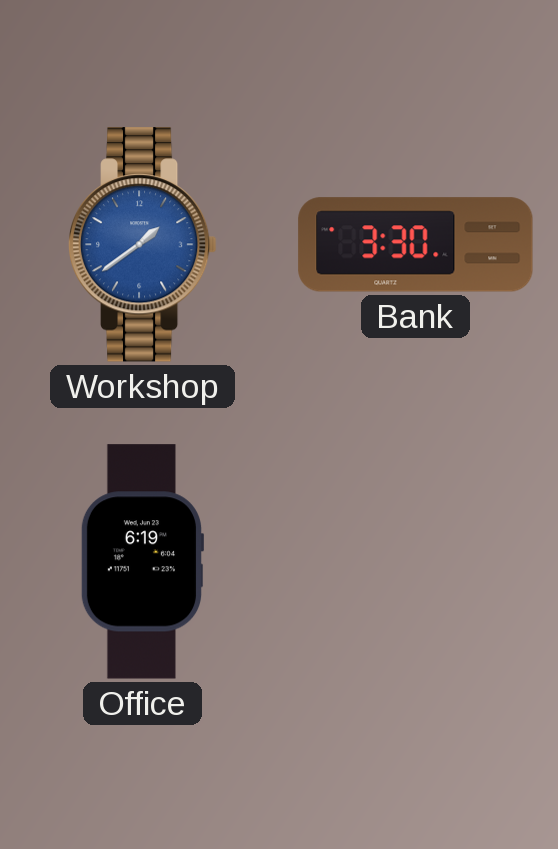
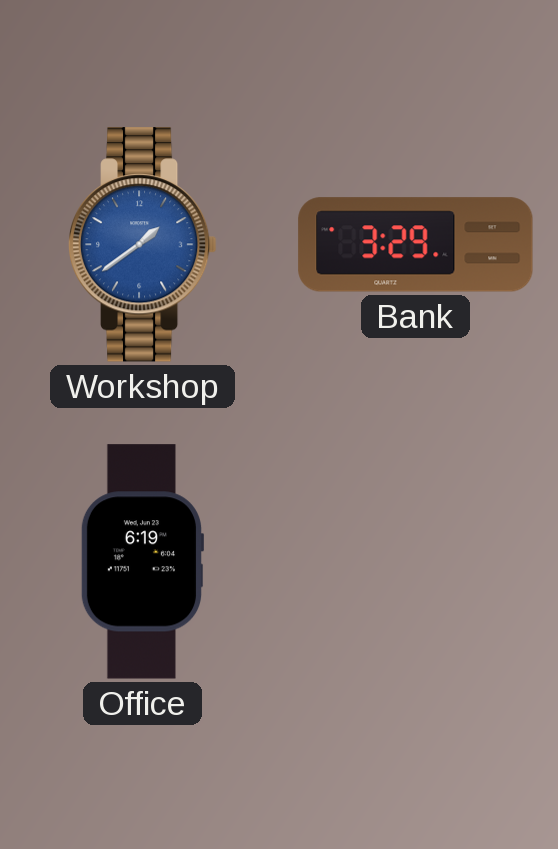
Bank: 3:30 -> 3:29
